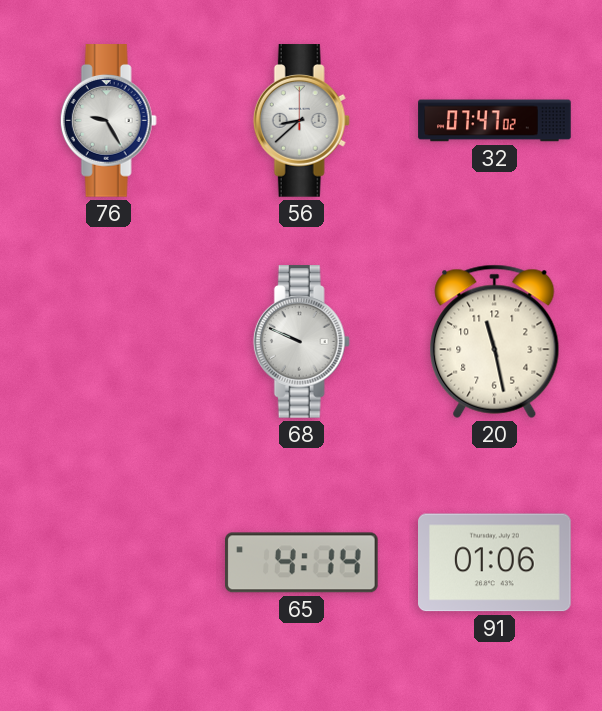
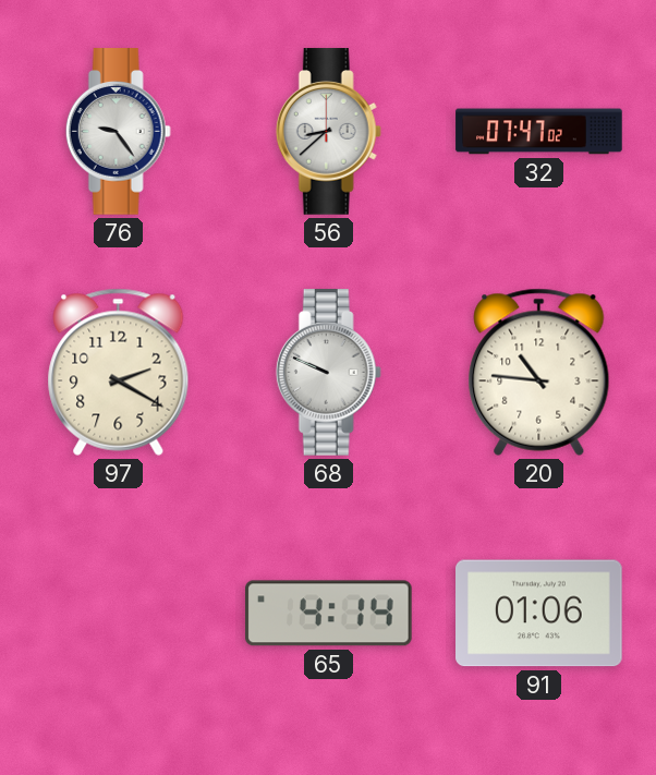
76: 9:25 -> 9:24
97: none -> 2:20
20: 11:28 -> 10:46
